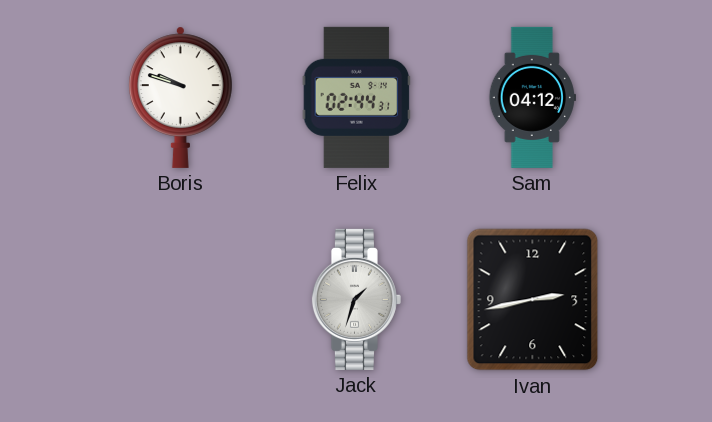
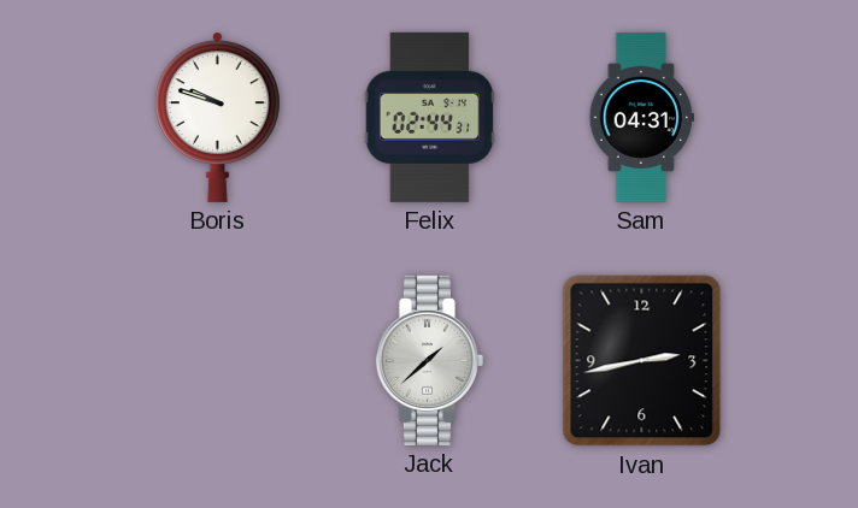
Sam: 04:12 -> 04:31
Jack: 1:33 -> 1:38
